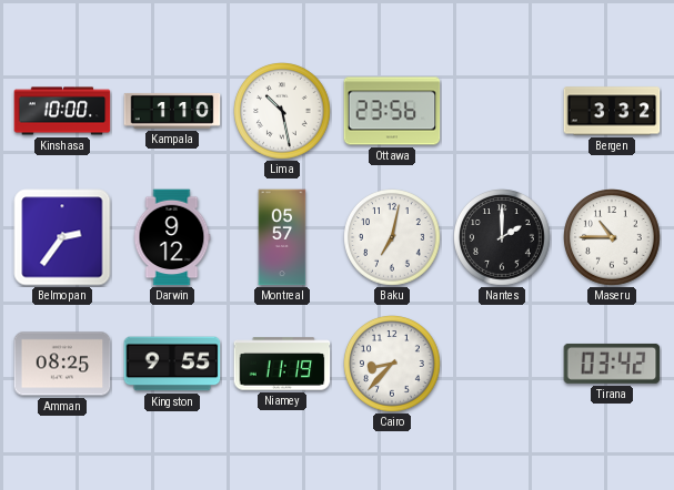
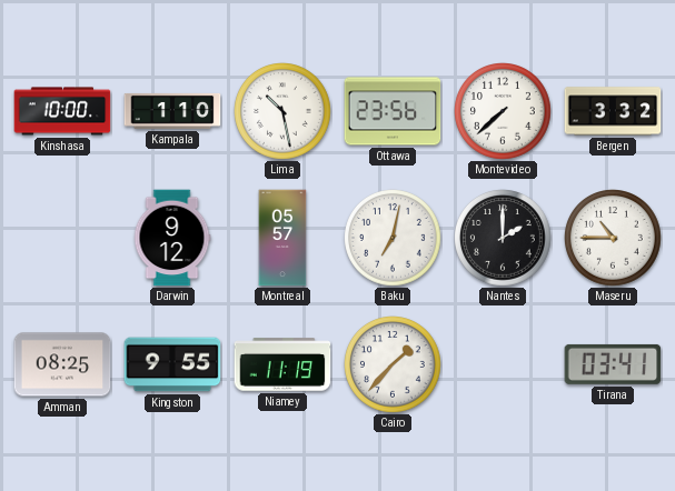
Montevideo: none -> 7:38
Belmopan: 2:36 -> none
Cairo: 8:37 -> 1:37
Tirana: 03:42 -> 03:41
